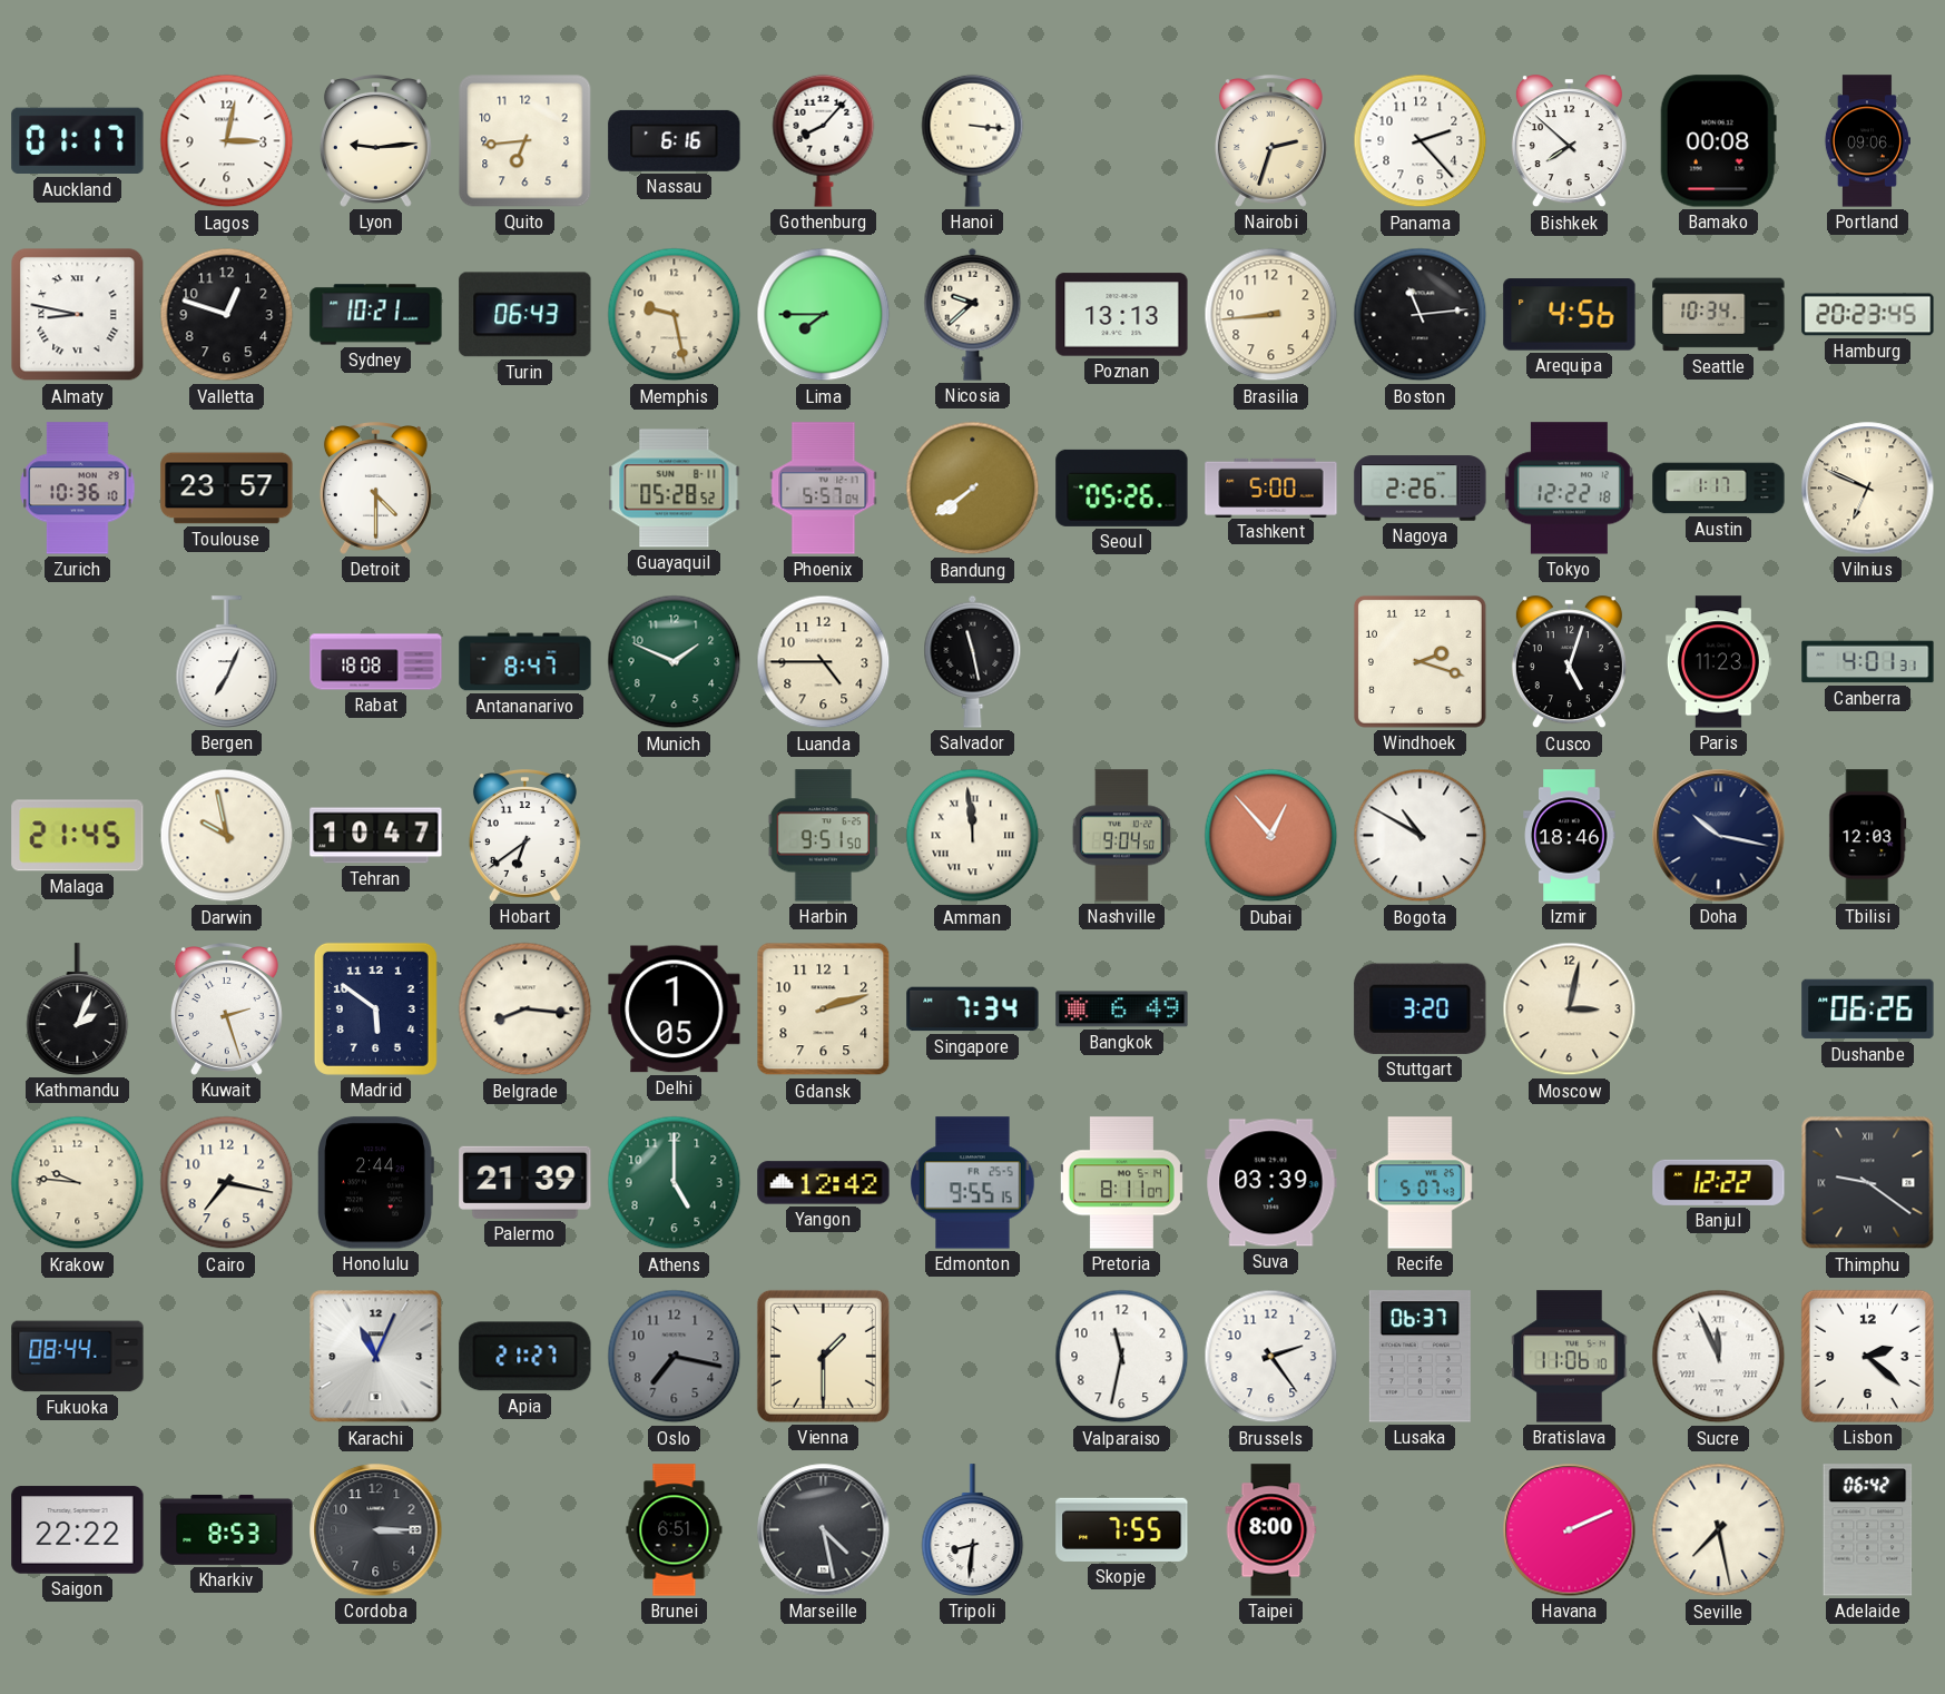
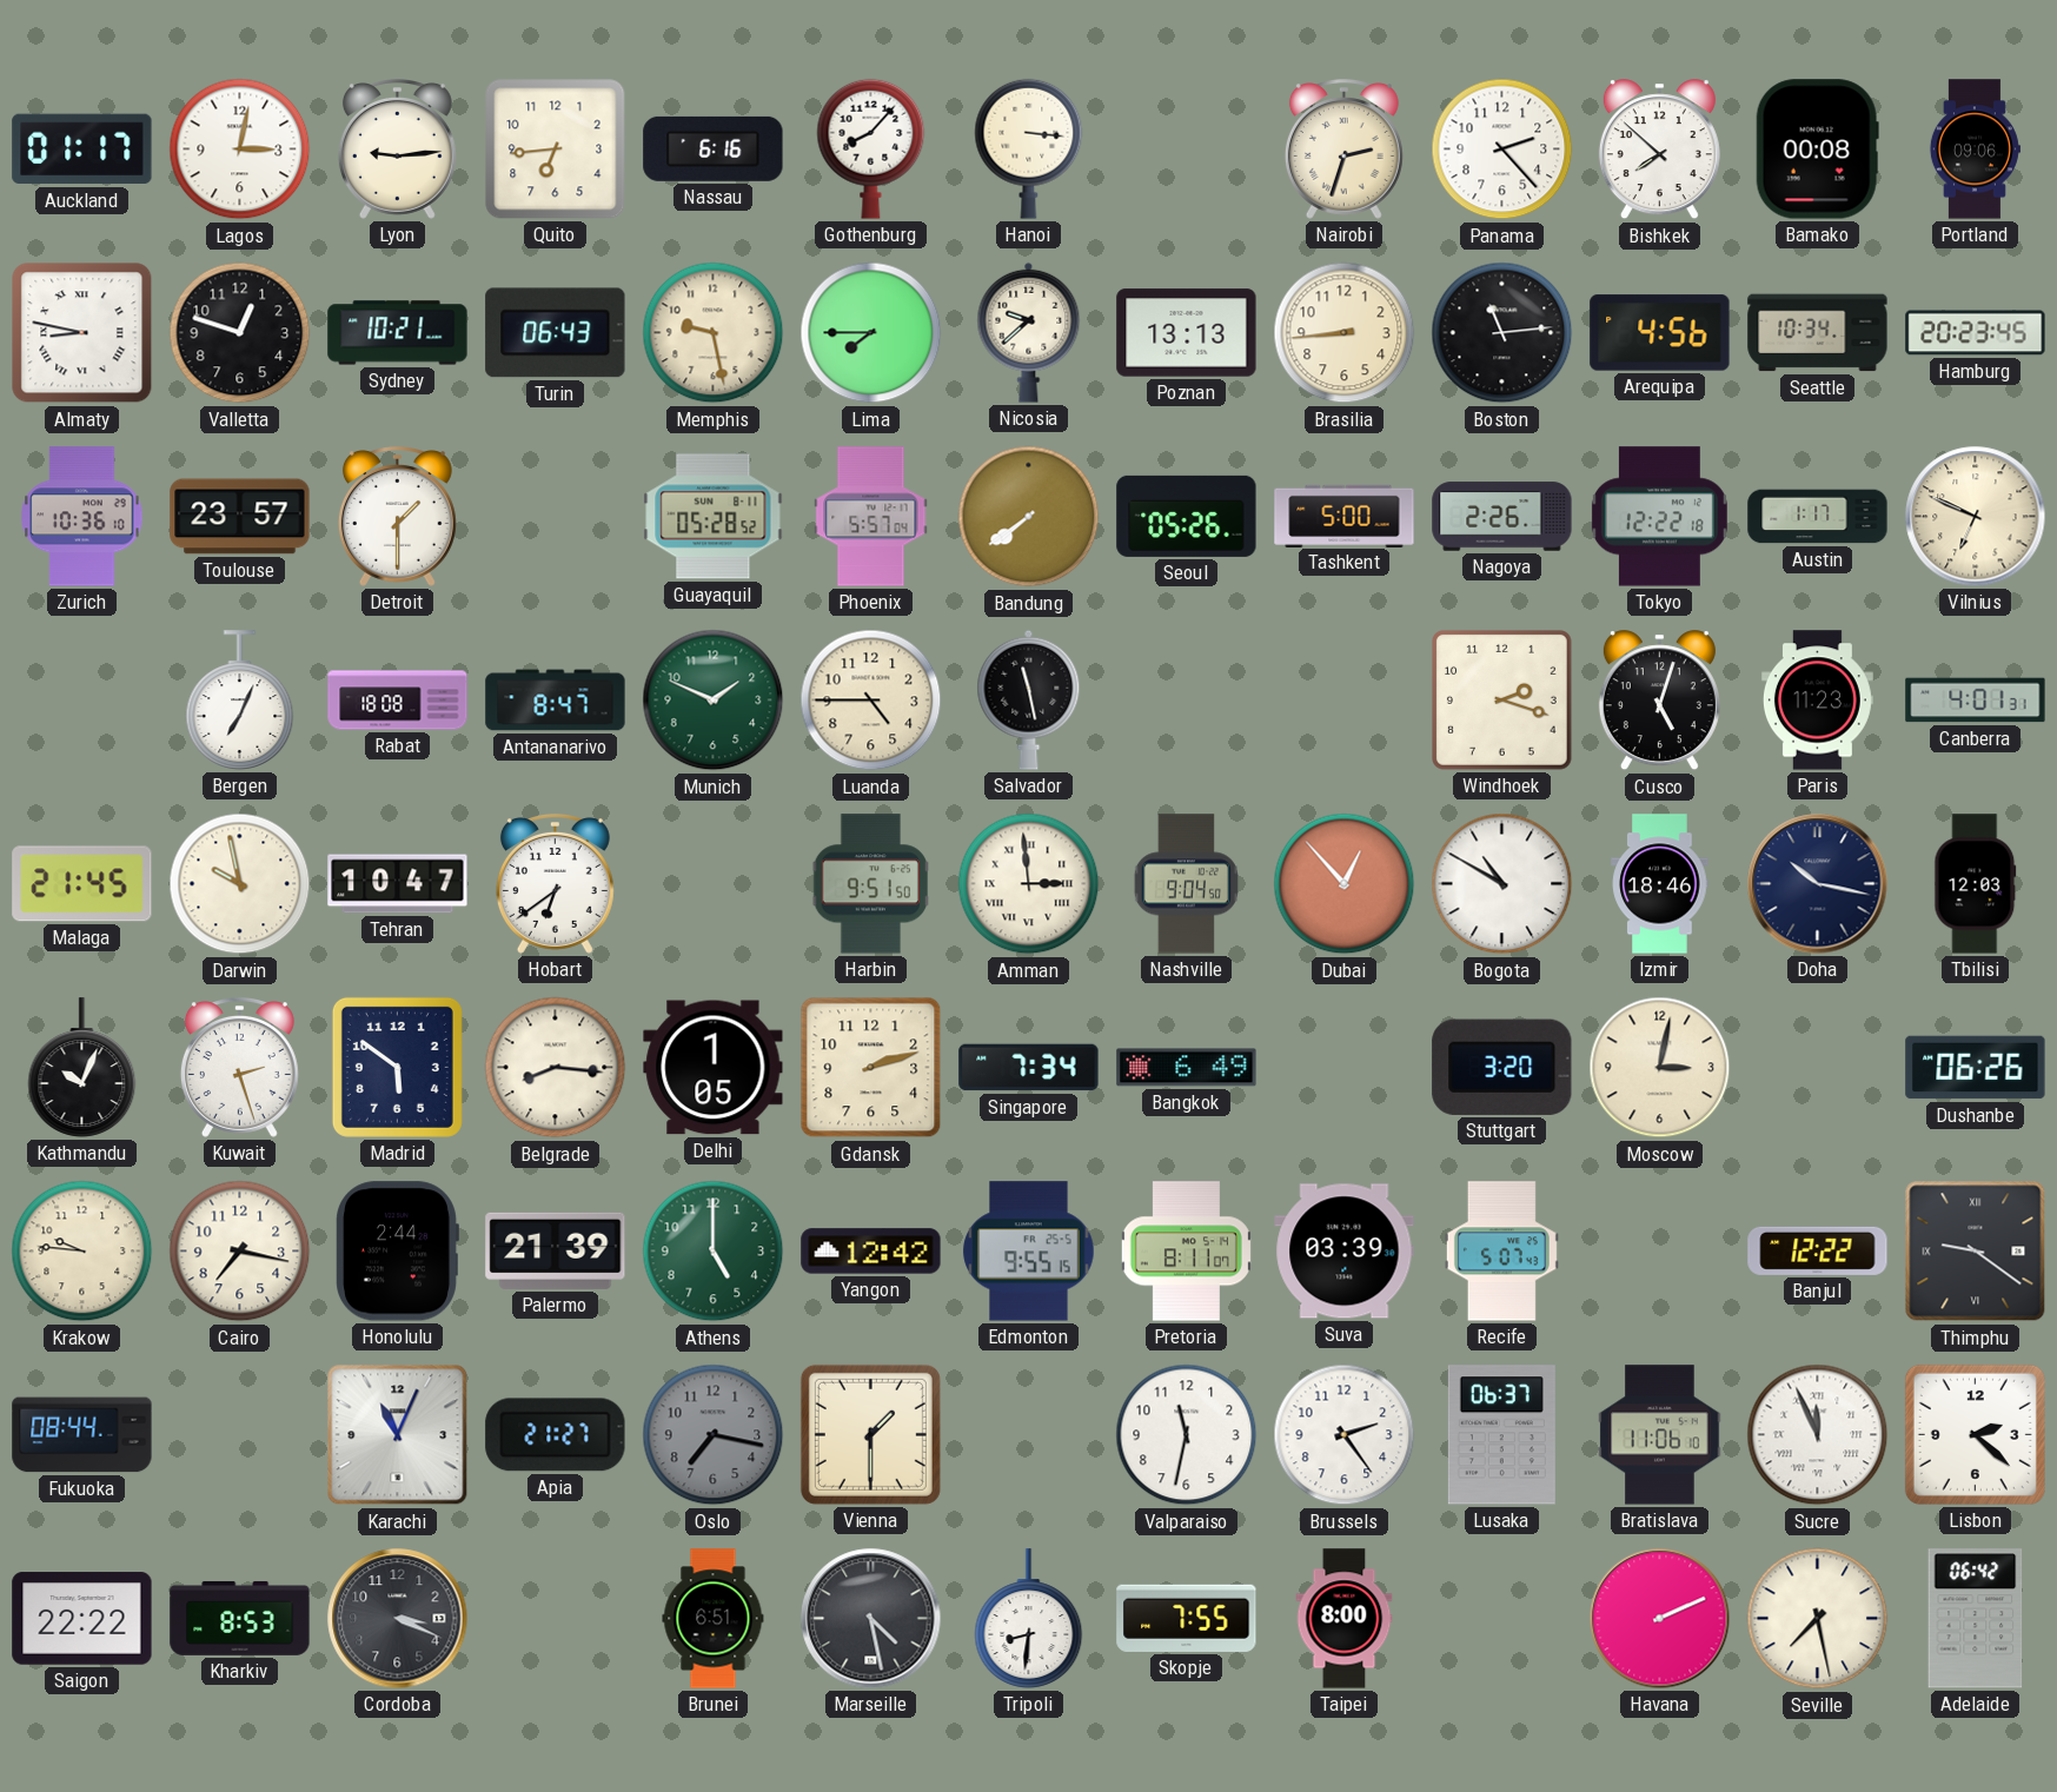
Detroit: 4:30 -> 1:30
Amman: 11:59 -> 2:59
Kathmandu: 2:04 -> 10:04
Cordoba: 3:15 -> 3:19
